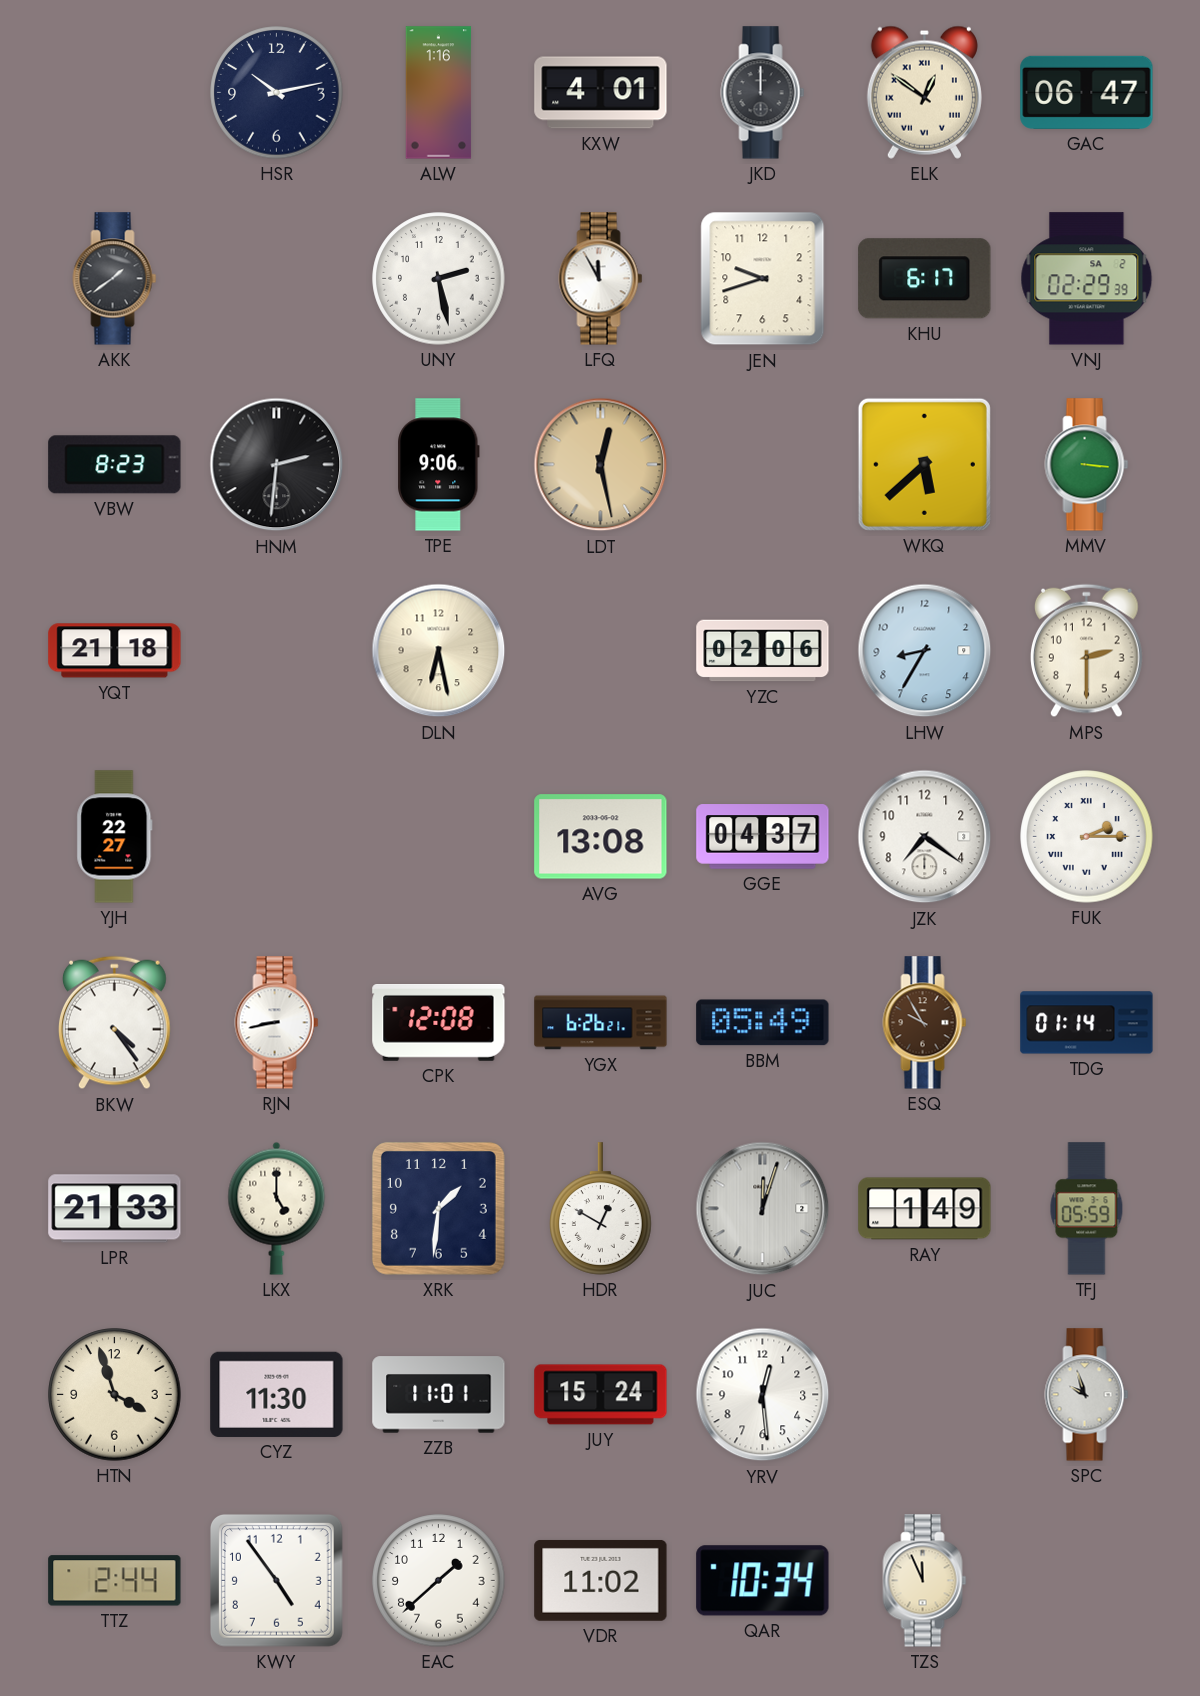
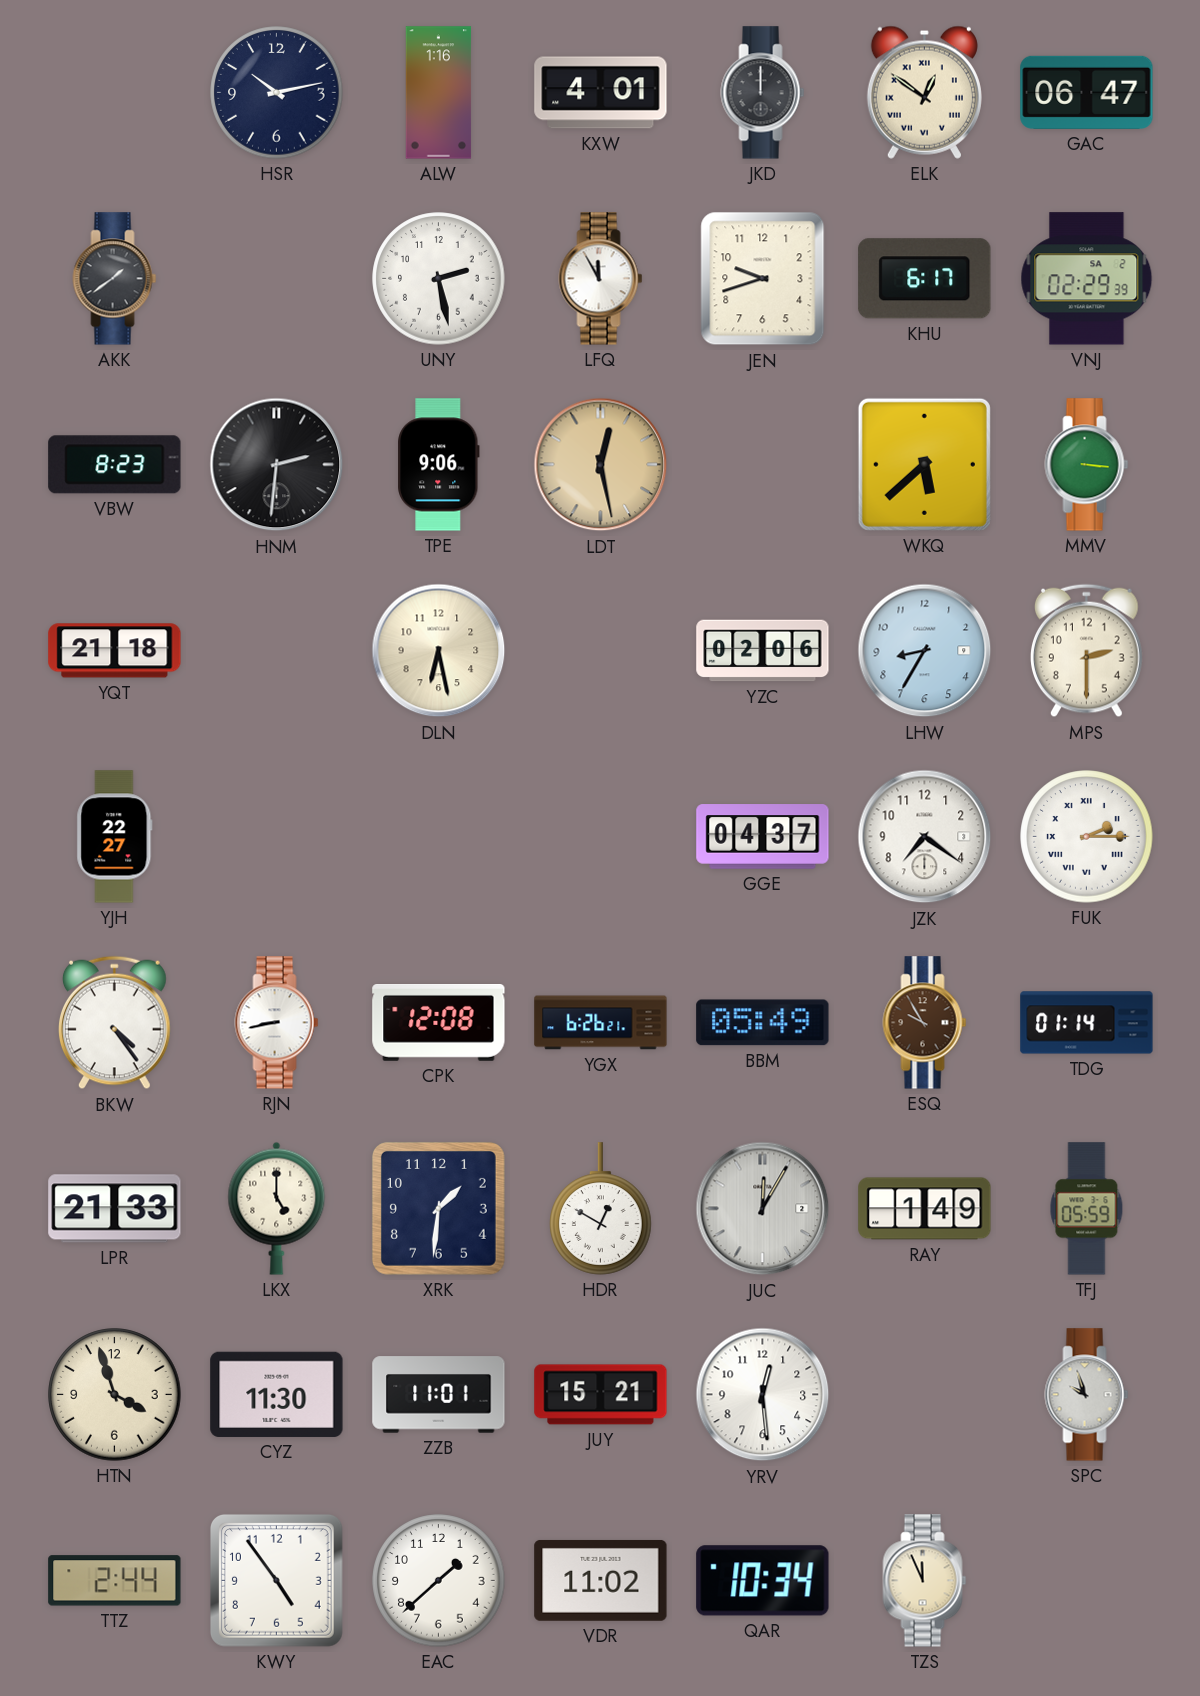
AVG: 13:08 -> none
JUC: 12:03 -> 12:05
JUY: 15:24 -> 15:21
